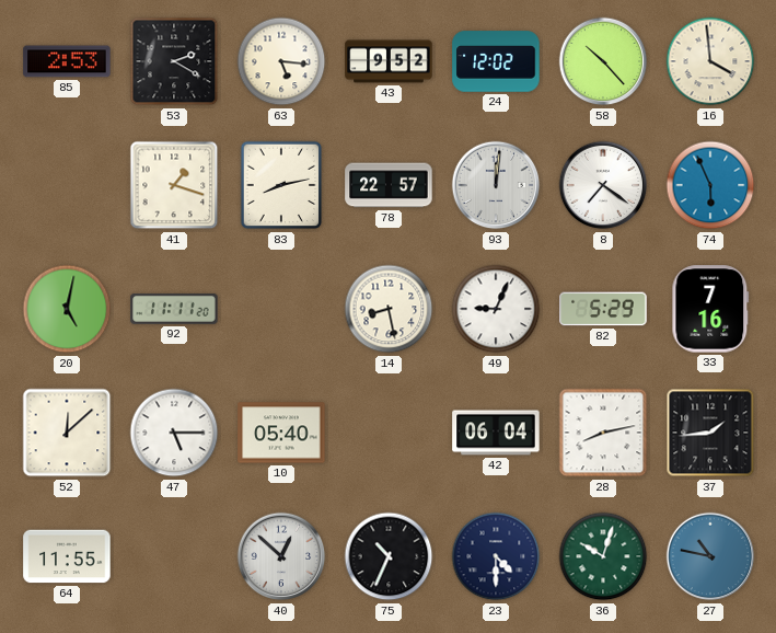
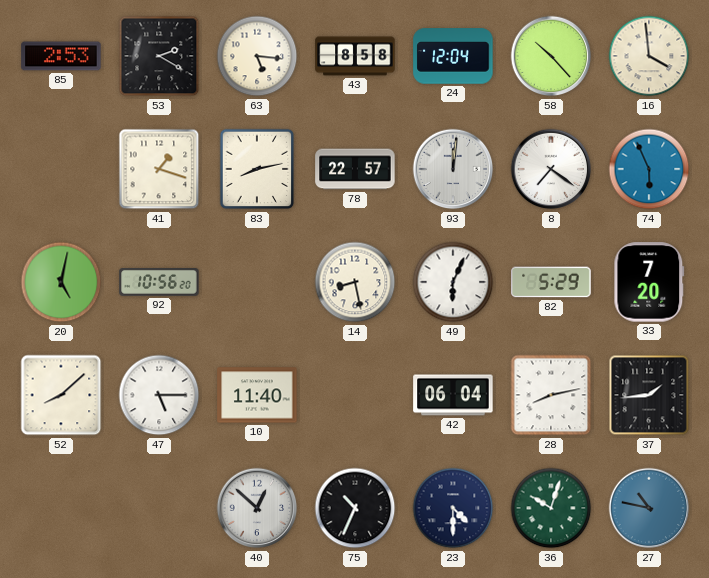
43: 9:52 -> 8:58
24: 12:02 -> 12:04
92: 11:11 -> 10:56
49: 9:04 -> 6:04
33: 7:16 -> 7:20
52: 12:08 -> 8:08
10: 05:40 -> 11:40
64: 11:55 -> none
